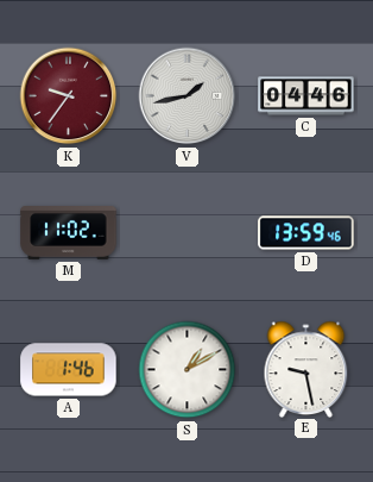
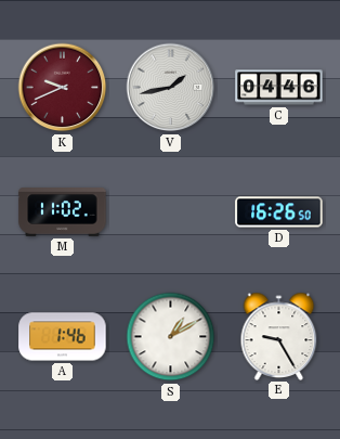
K: 9:36 -> 9:41
D: 13:59 -> 16:26
E: 9:28 -> 9:25
